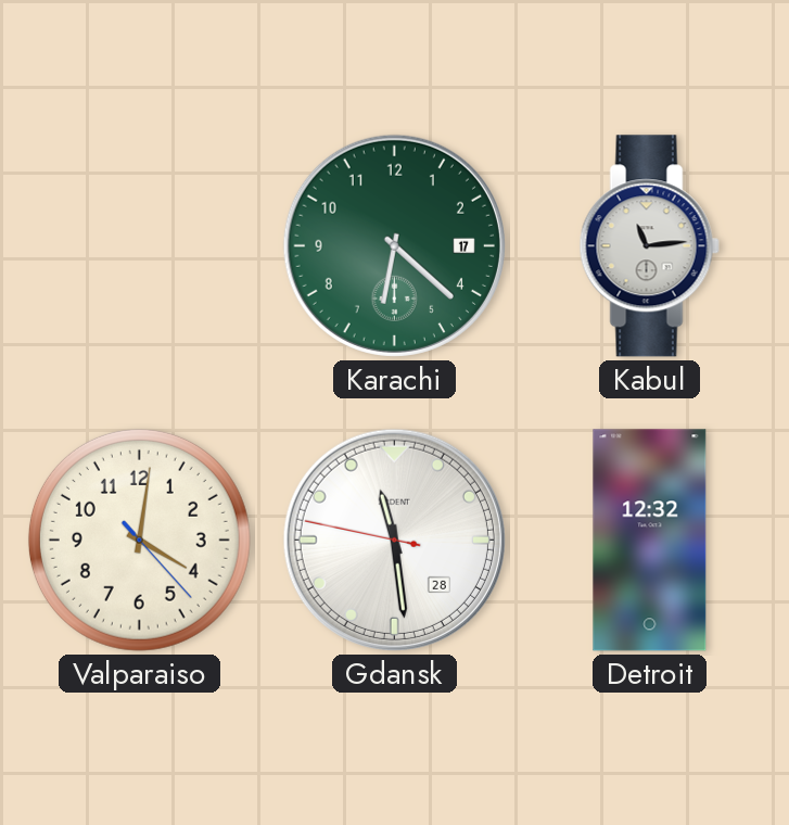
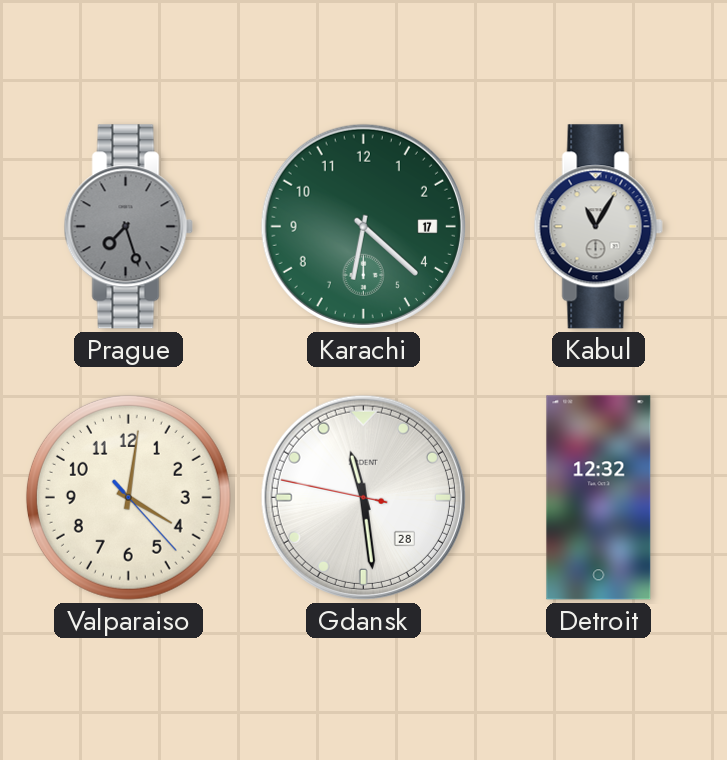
Prague: none -> 7:27
Kabul: 11:14 -> 11:05
